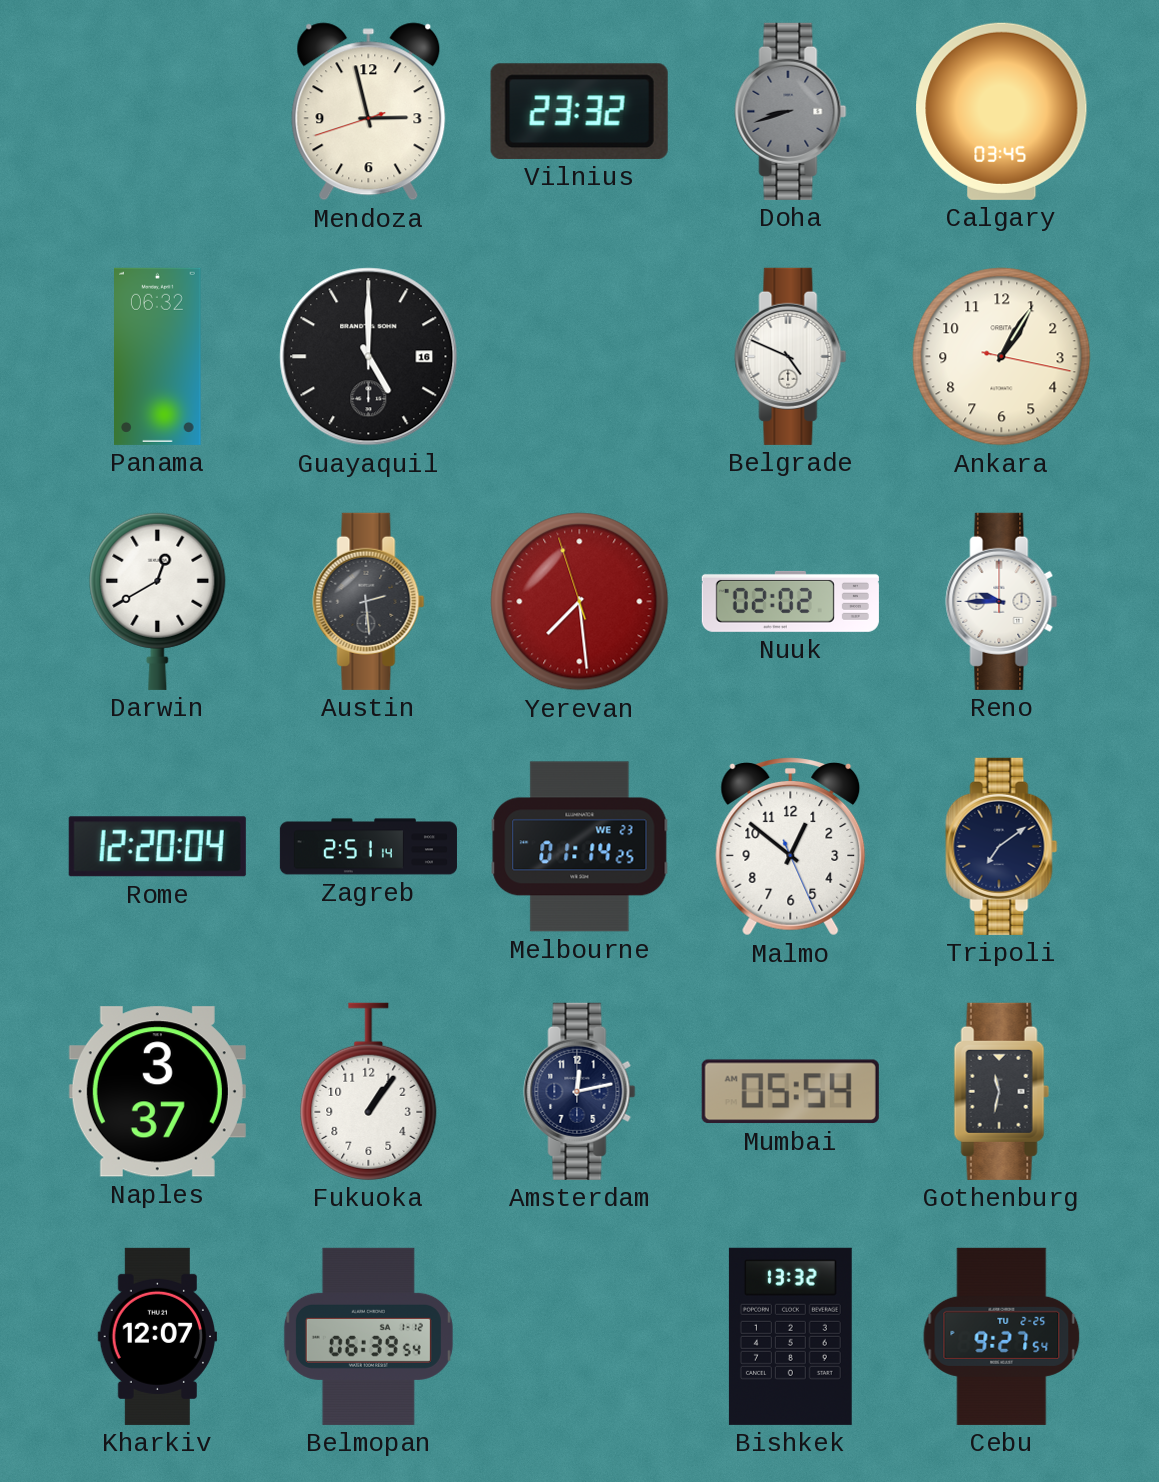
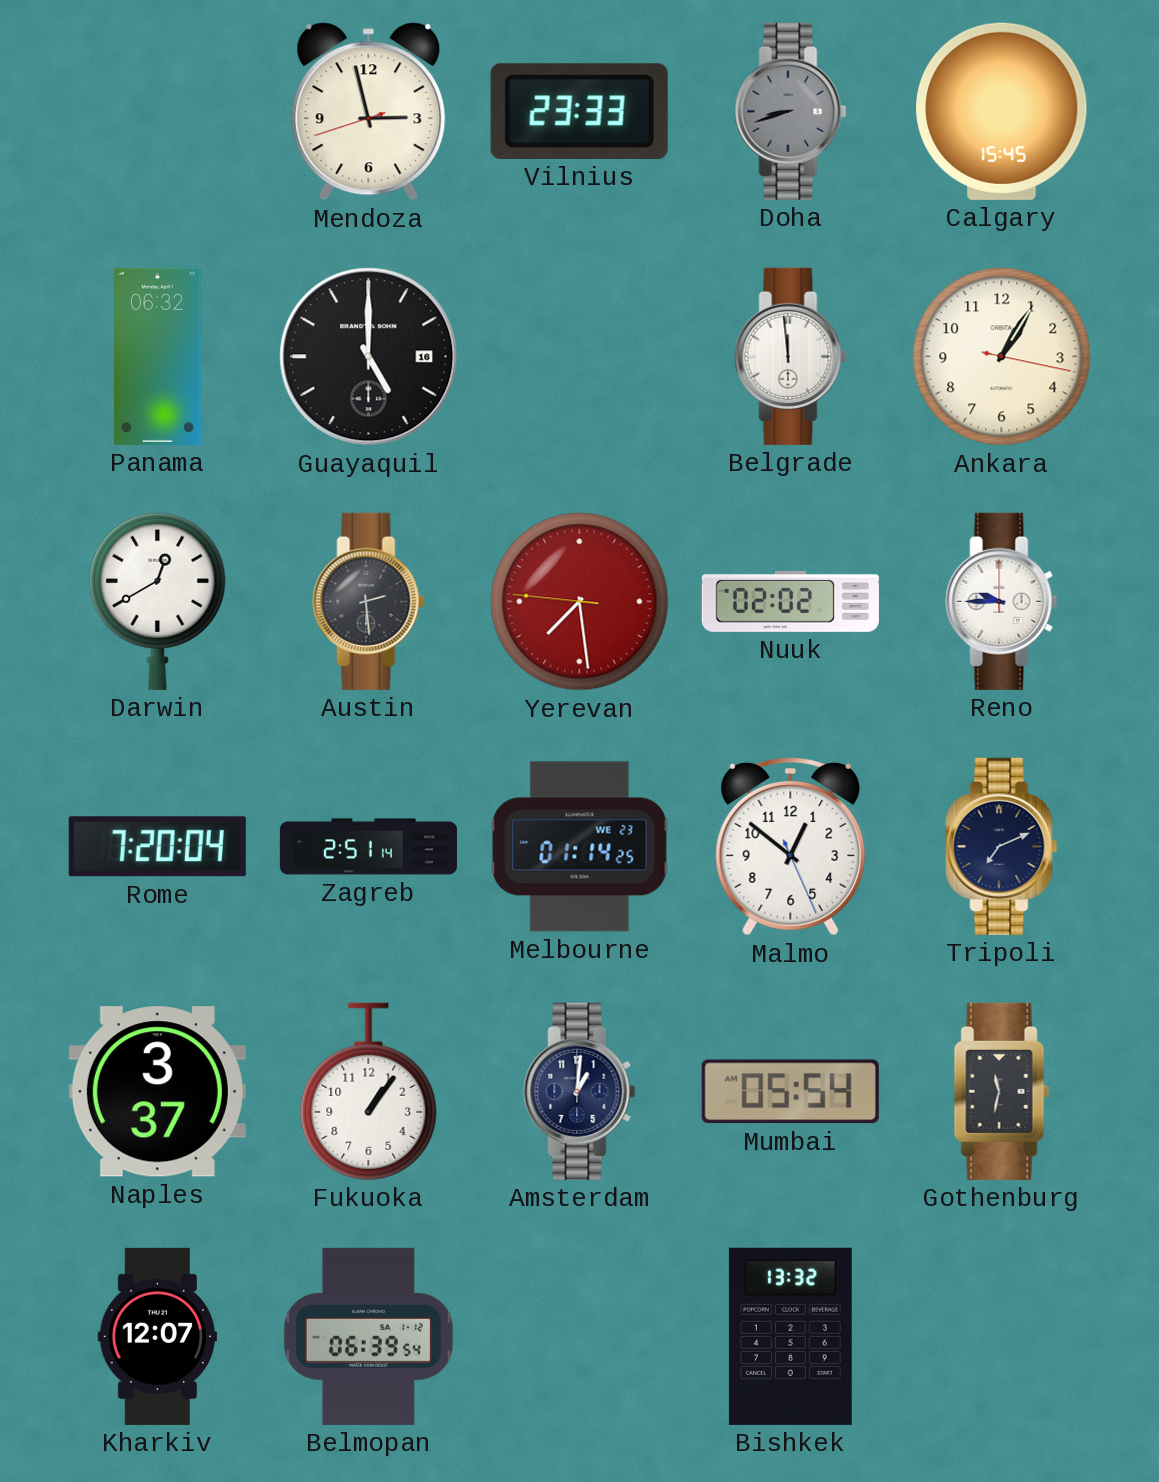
Vilnius: 23:32 -> 23:33
Calgary: 03:45 -> 15:45
Belgrade: 4:49 -> 11:59
Yerevan: 7:28:57 -> 7:28:46
Rome: 12:20 -> 7:20
Tripoli: 7:09 -> 7:11
Amsterdam: 12:13 -> 1:01
Cebu: 9:27 -> none
